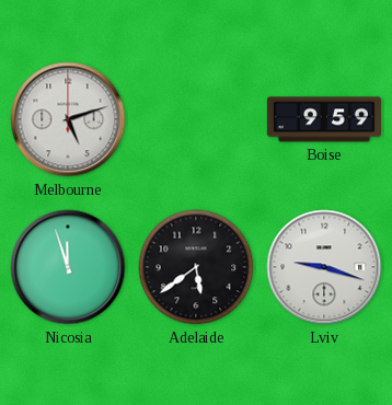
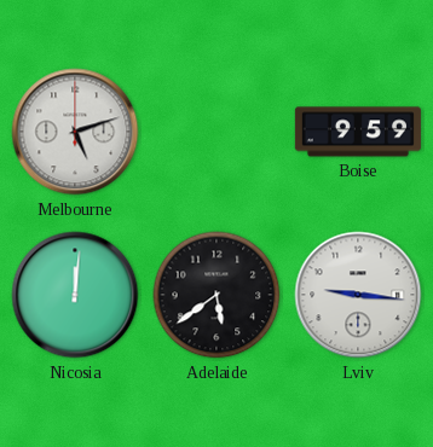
Nicosia: 11:57 -> 12:01
Lviv: 9:18 -> 9:16
